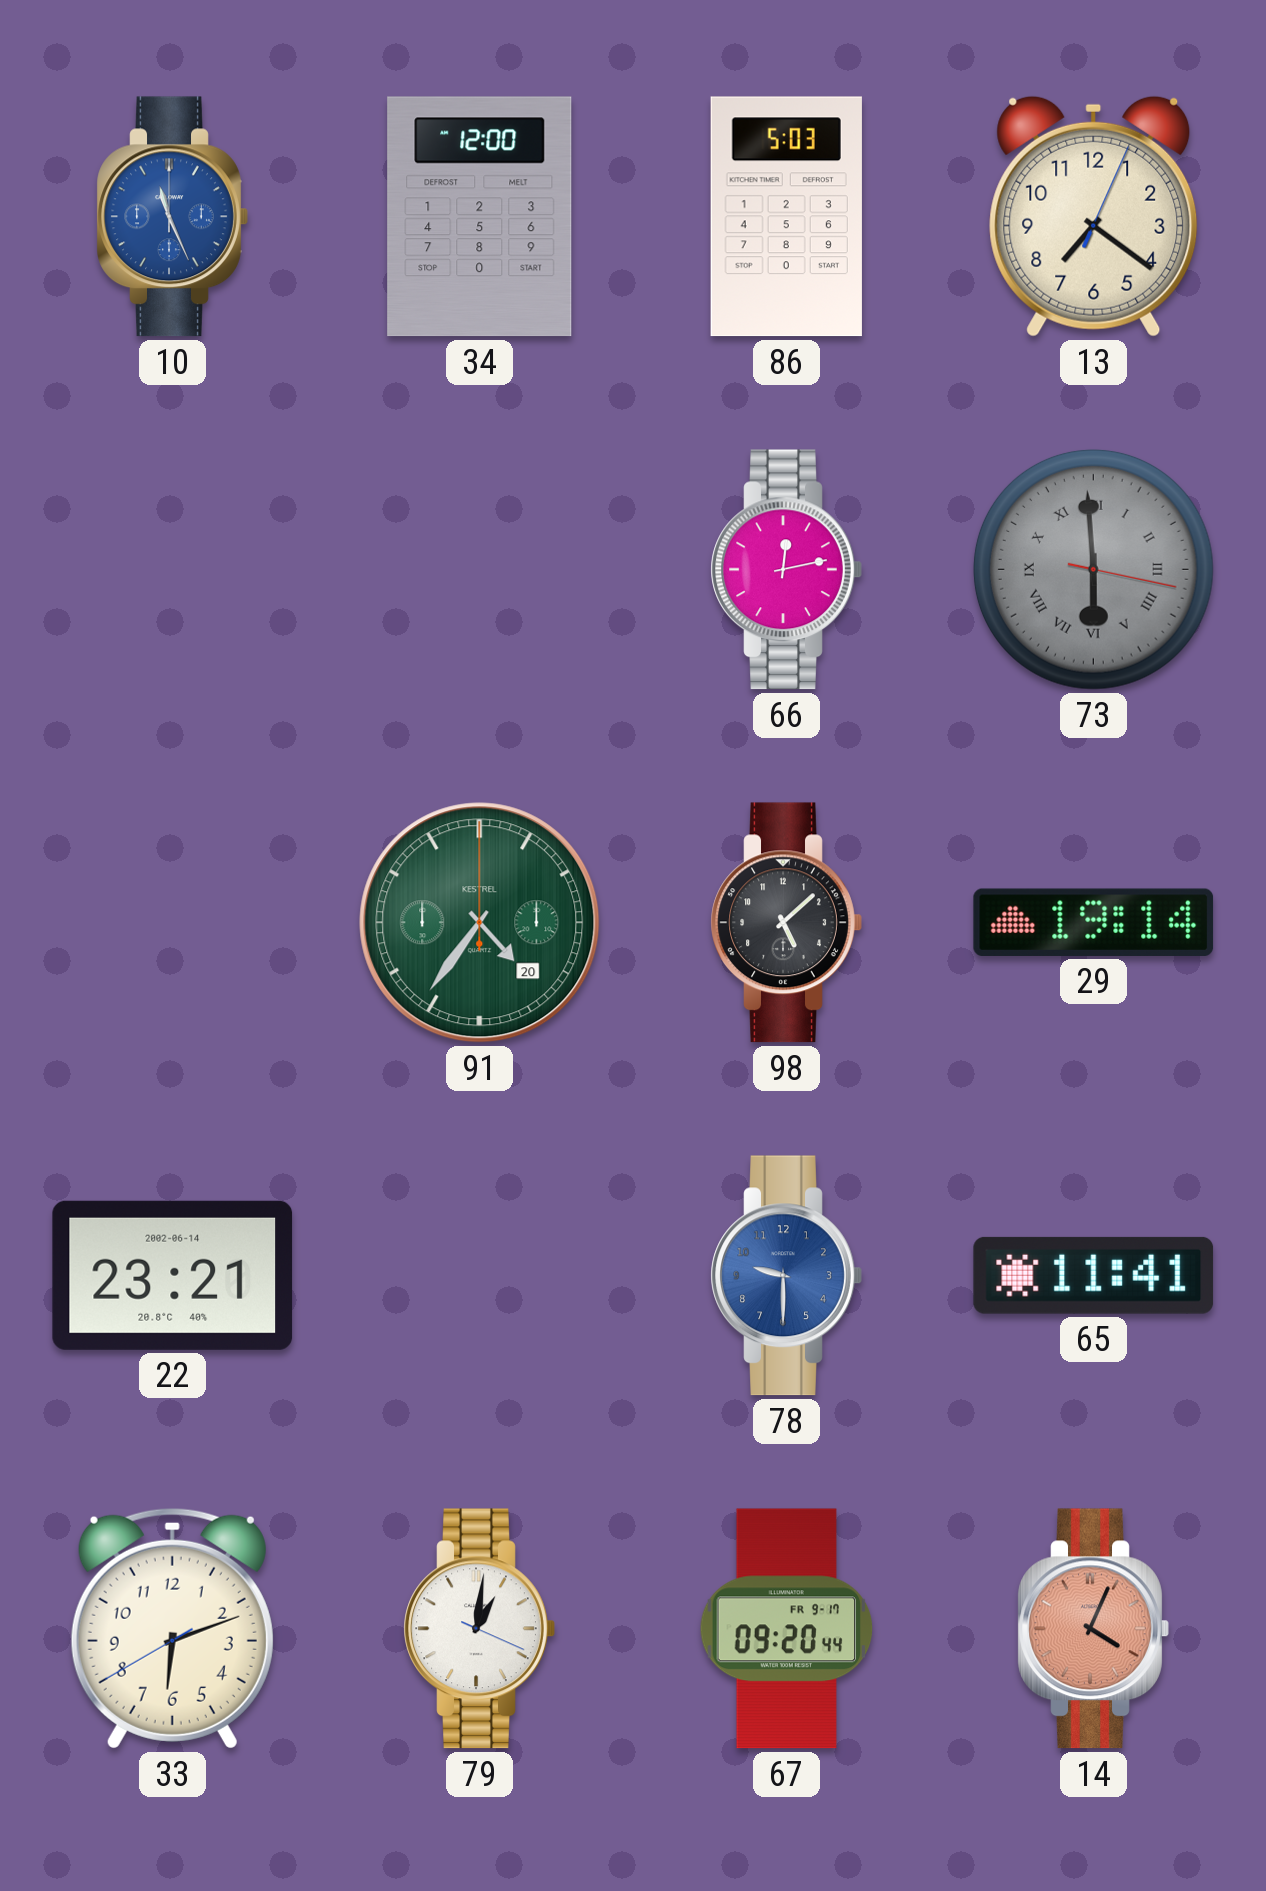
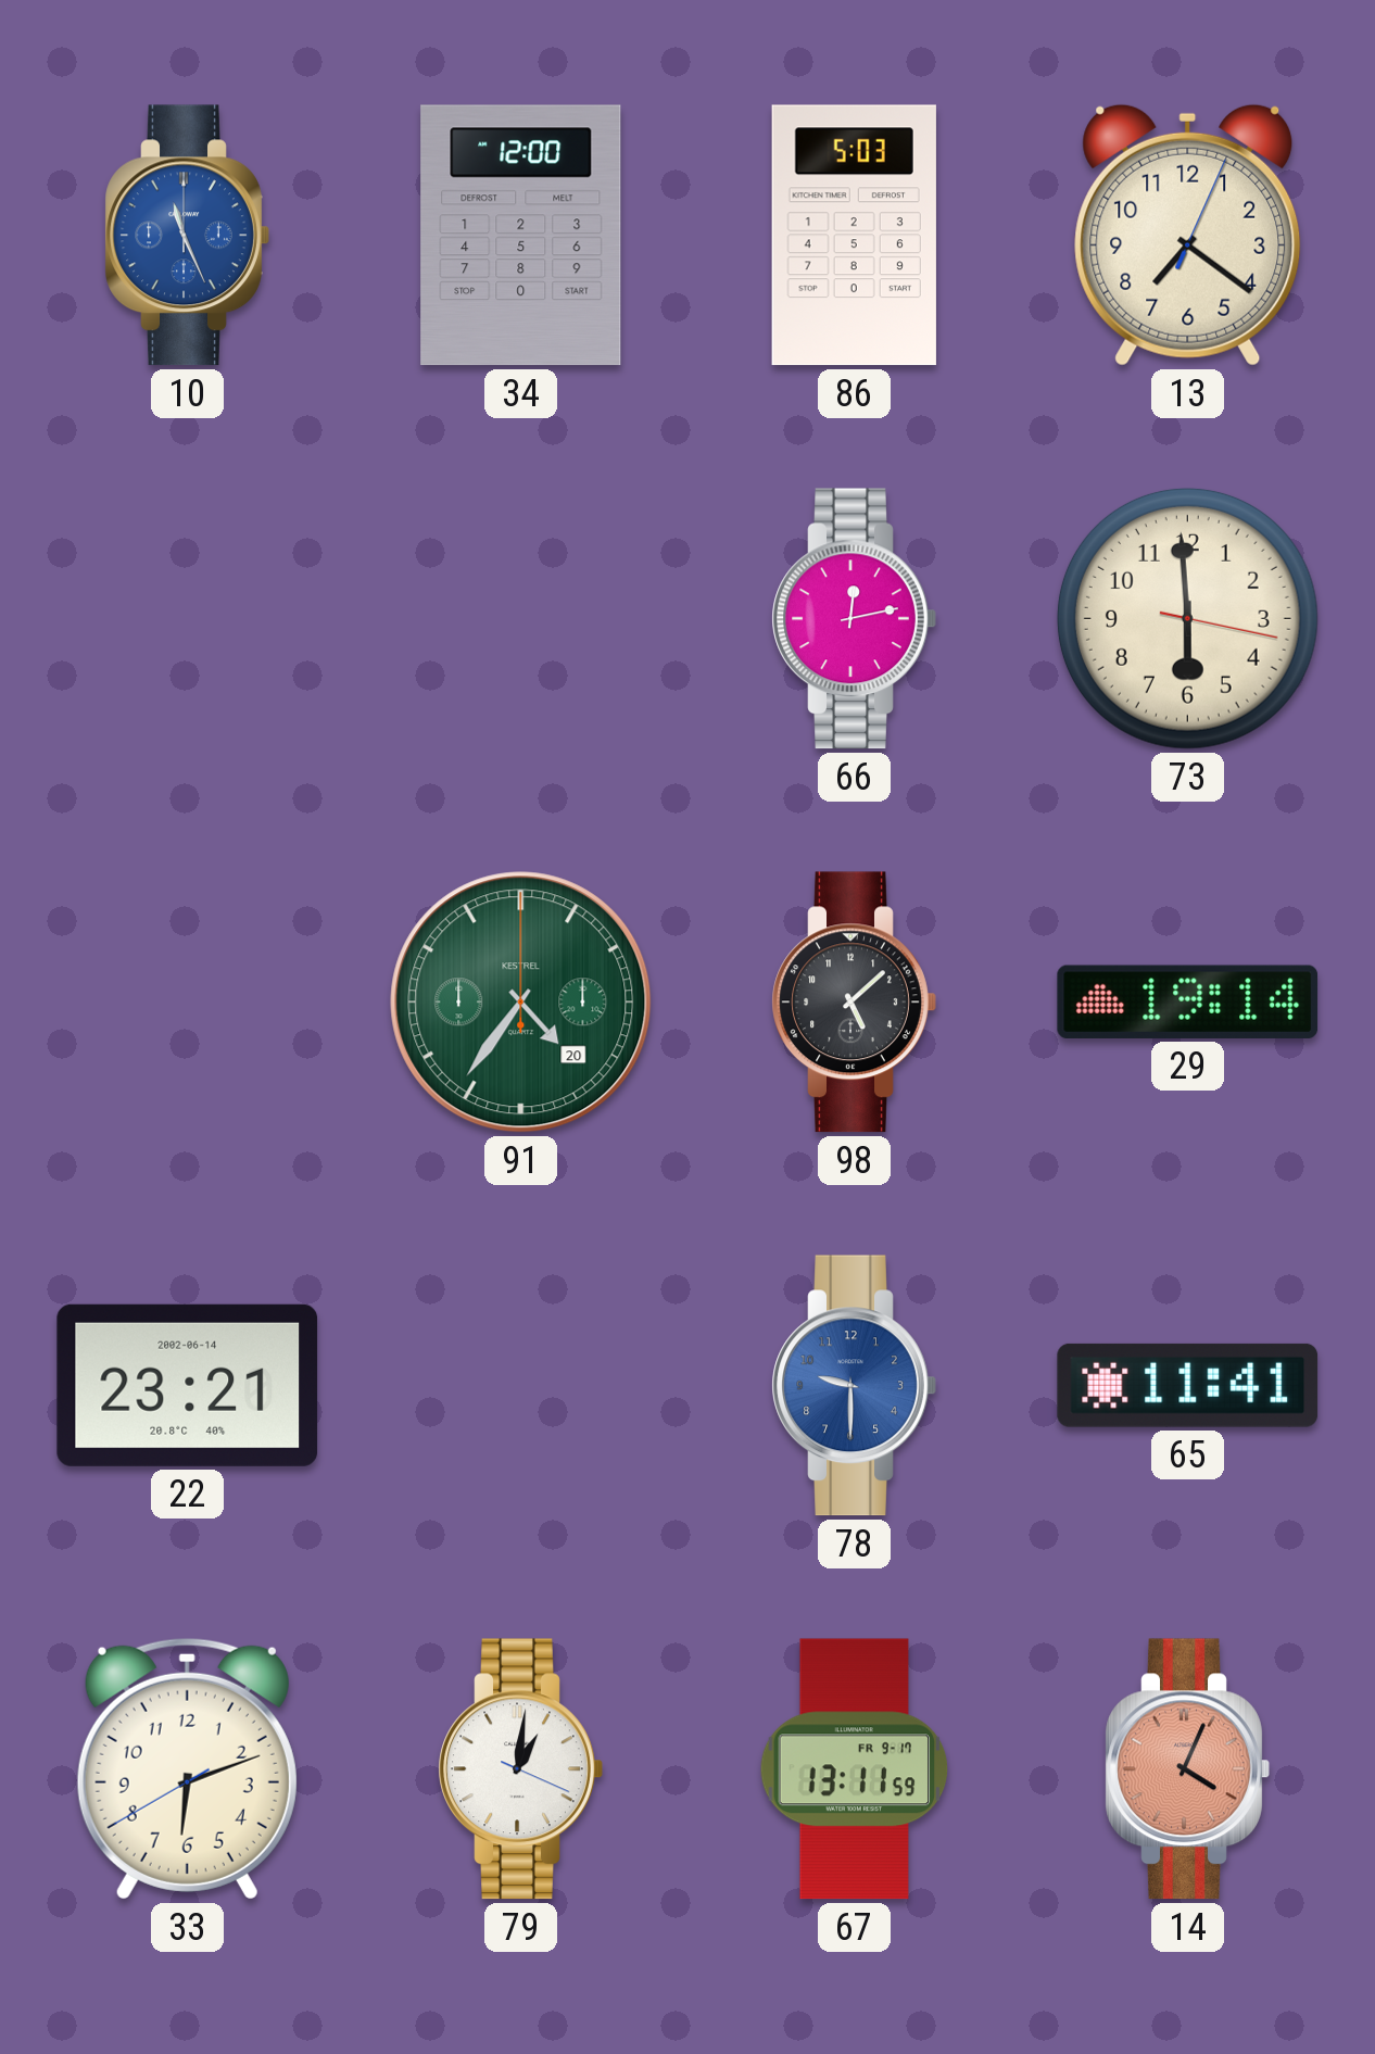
73 dial: grey -> cream
73 numerals: Roman -> Arabic
67: 09:20 -> 13:11
